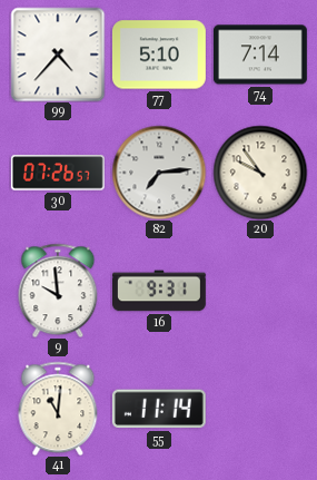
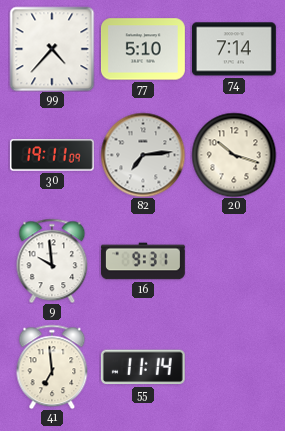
30: 07:26 -> 19:11
20: 9:54 -> 10:18
41: 11:01 -> 6:59
